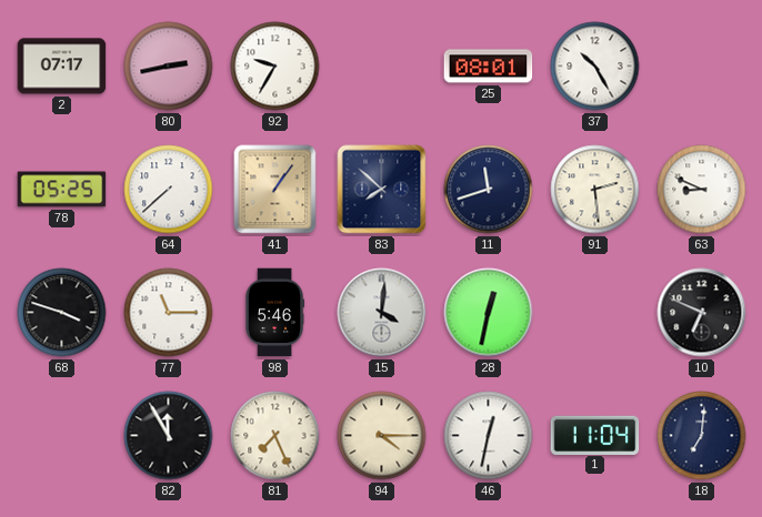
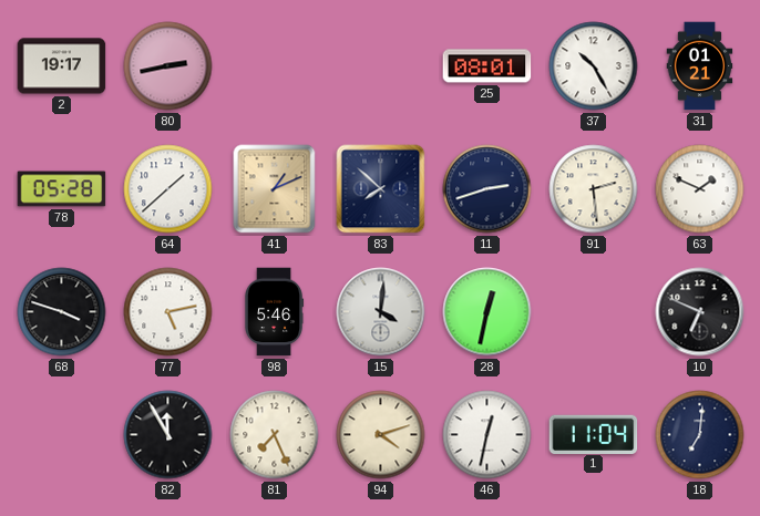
2: 07:17 -> 19:17
92: 9:35 -> none
31: none -> 01:21
78: 05:25 -> 05:28
64: 7:38 -> 1:38
41: 1:06 -> 1:11
11: 11:42 -> 2:42
63: 8:49 -> 1:49
77: 11:15 -> 5:13
94: 4:15 -> 4:12
